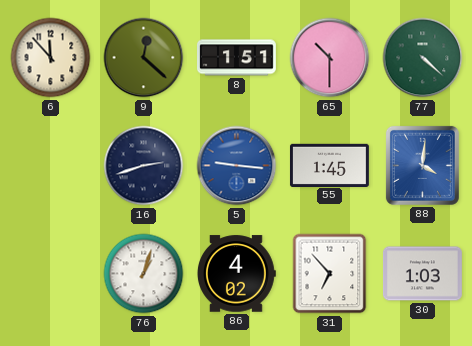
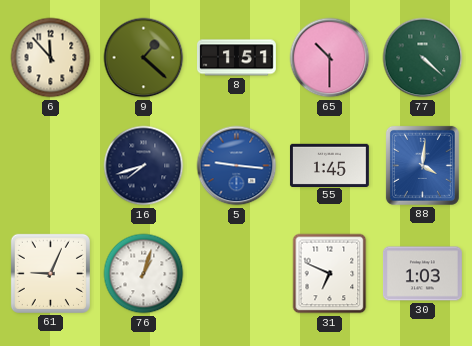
9: 12:22 -> 1:22
16: 2:42 -> 7:42
61: none -> 9:04
86: 4:02 -> none
31: 6:53 -> 6:49
